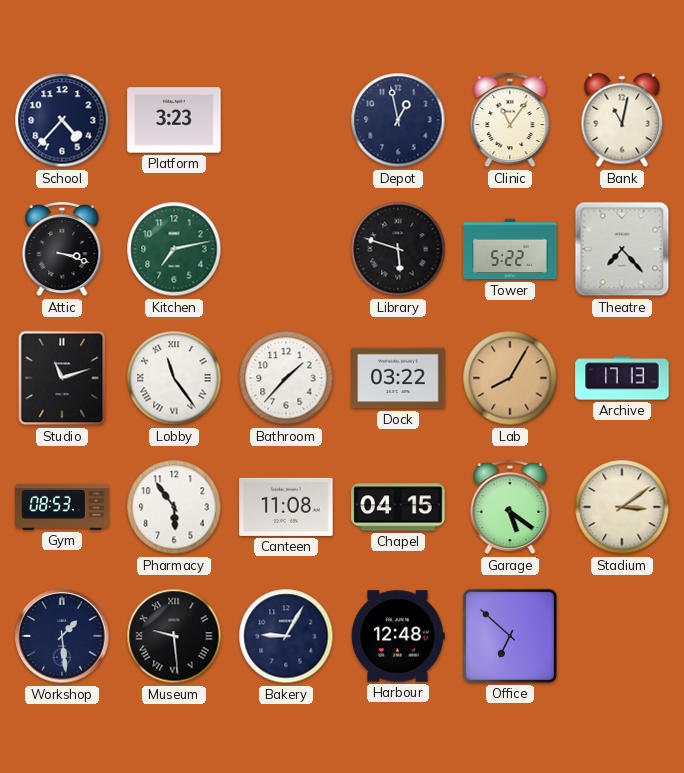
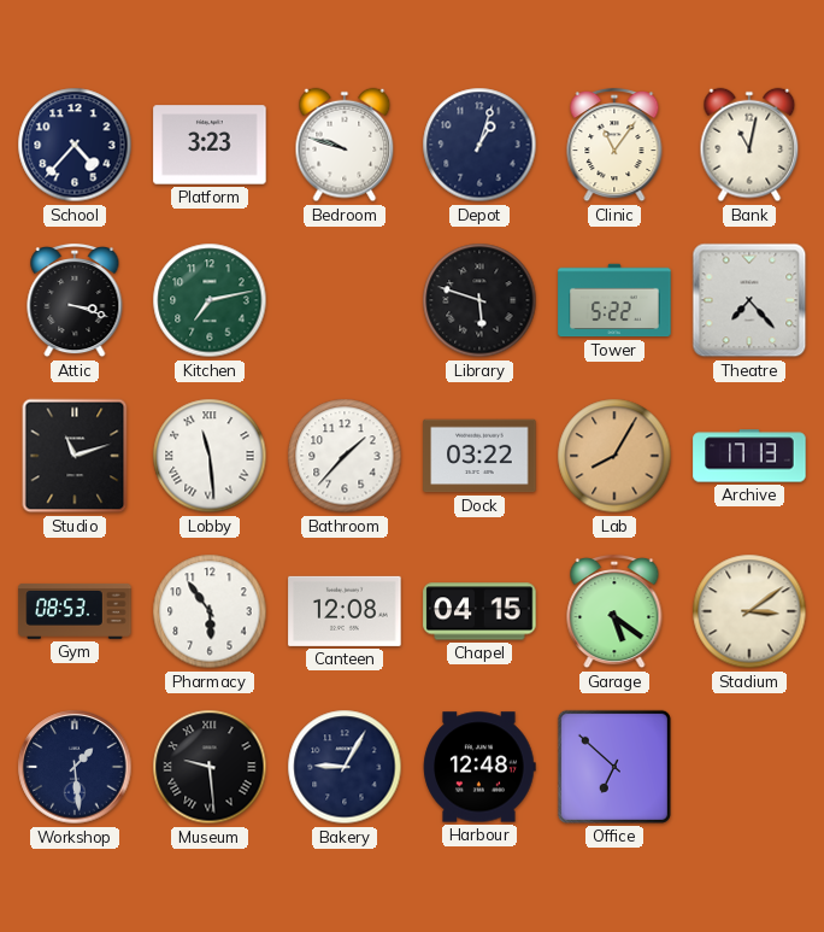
Bedroom: none -> 9:48
Depot: 12:58 -> 1:03
Lobby: 11:24 -> 11:29
Canteen: 11:08 -> 12:08
